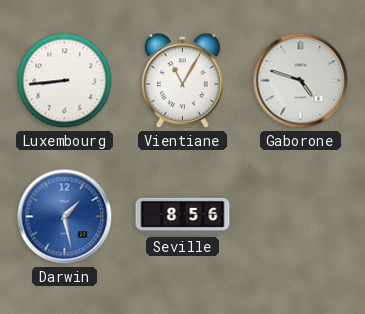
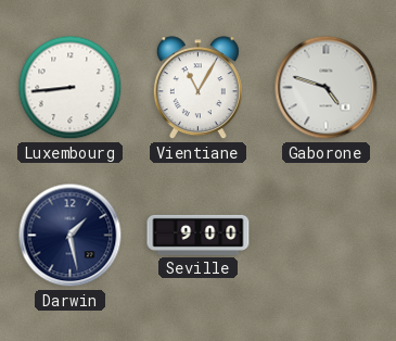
Darwin dial: blue -> navy
Seville: 8:56 -> 9:00
